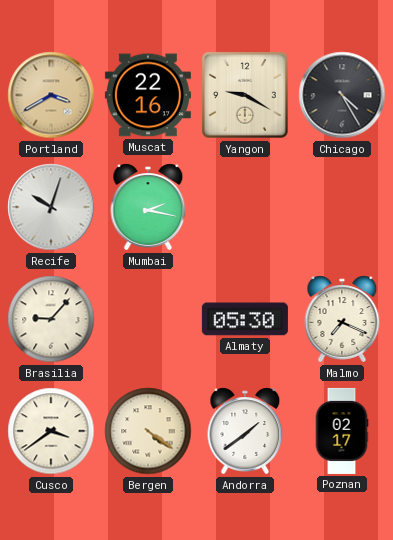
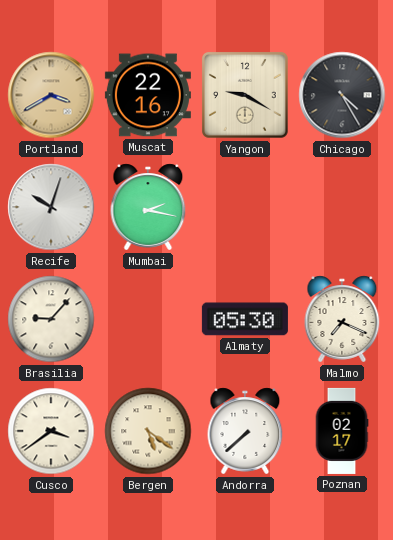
Bergen: 4:21 -> 5:21
Andorra: 1:39 -> 7:38
